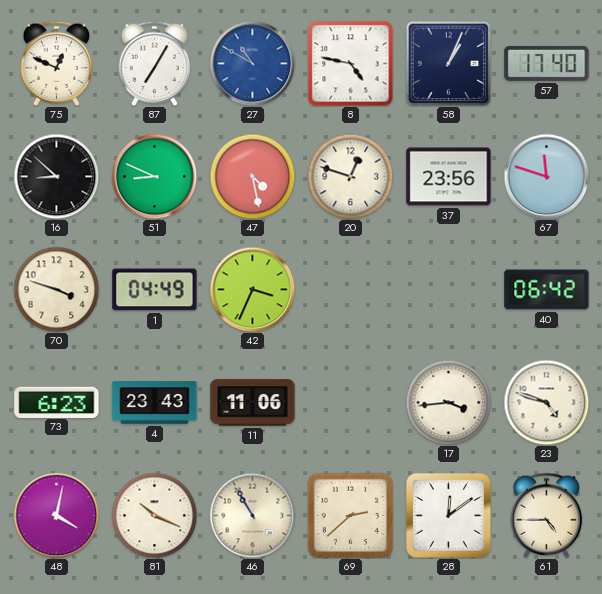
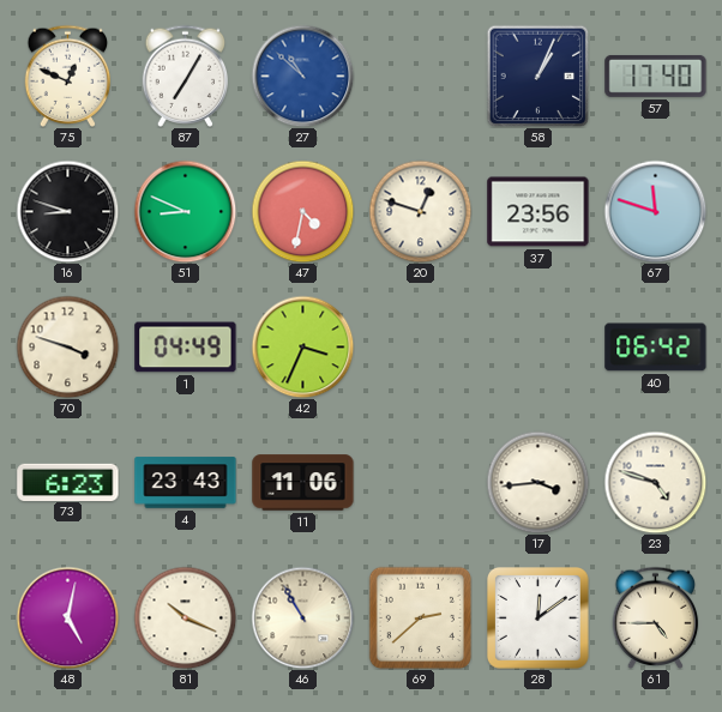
27: 10:50 -> 10:52
8: 4:47 -> none
16: 8:52 -> 8:48
47: 4:28 -> 4:32
48: 4:02 -> 5:02
